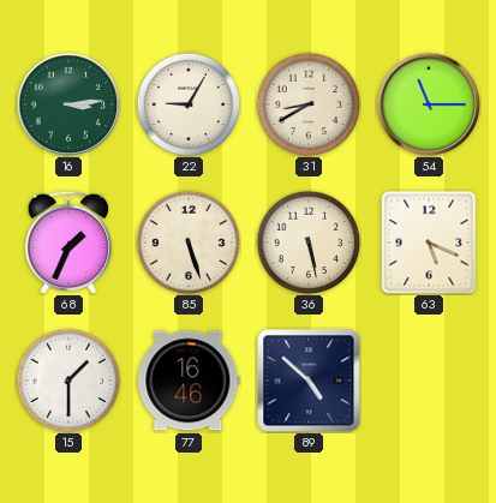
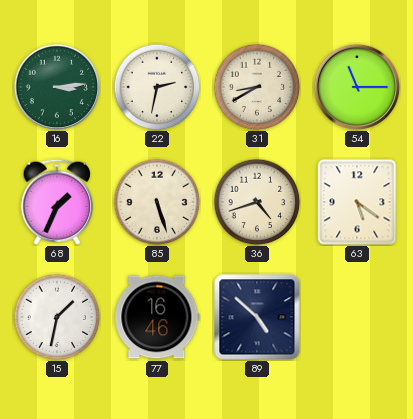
22: 9:05 -> 2:32
36: 5:28 -> 4:42
63: 5:19 -> 5:21
15: 1:30 -> 1:32
